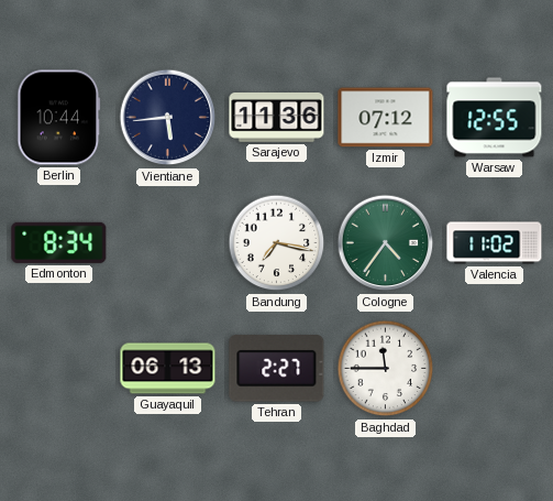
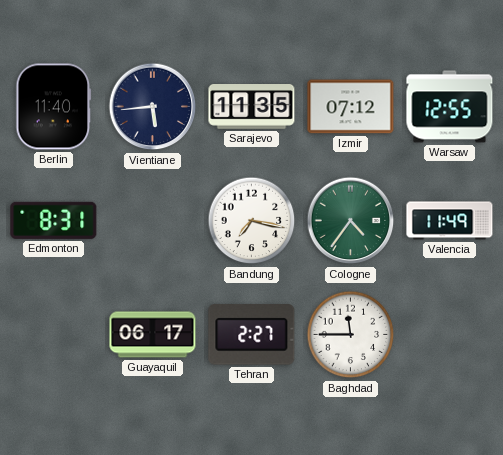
Berlin: 10:44 -> 11:40
Sarajevo: 11:36 -> 11:35
Edmonton: 8:34 -> 8:31
Valencia: 11:02 -> 11:49
Guayaquil: 06:13 -> 06:17
